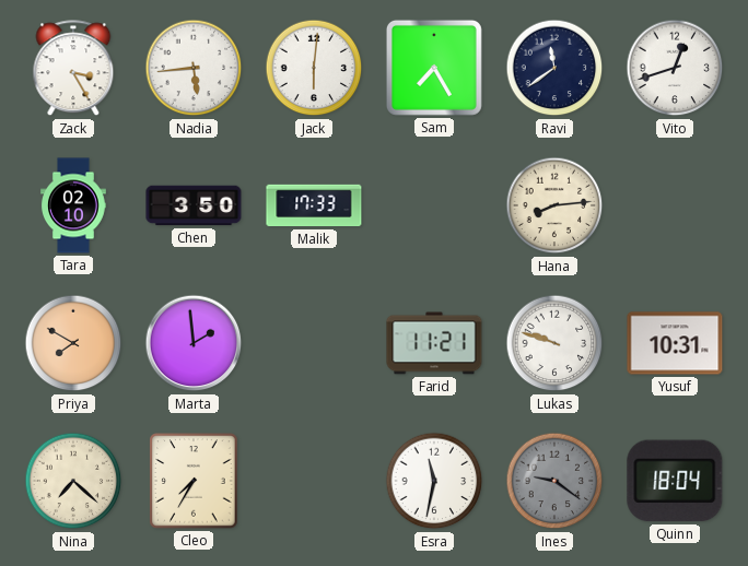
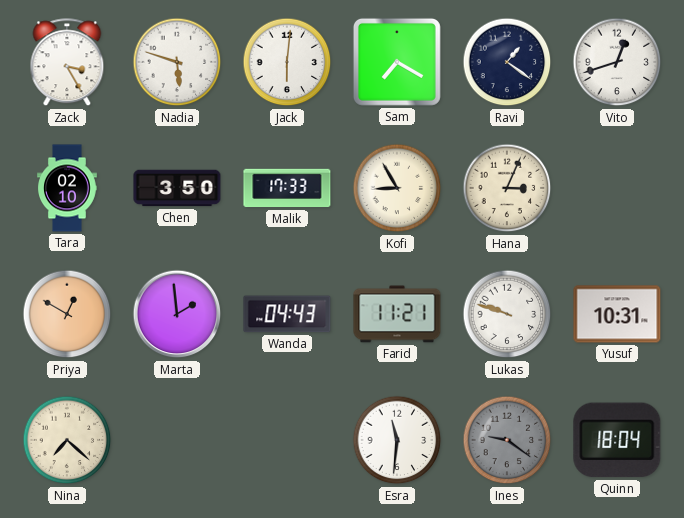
Nadia: 5:44 -> 5:48
Sam: 7:25 -> 7:20
Ravi: 11:39 -> 1:21
Kofi: none -> 8:55
Hana: 8:14 -> 3:04
Priya: 7:50 -> 12:50
Wanda: none -> 04:43
Cleo: 7:35 -> none
Esra: 11:32 -> 11:31
